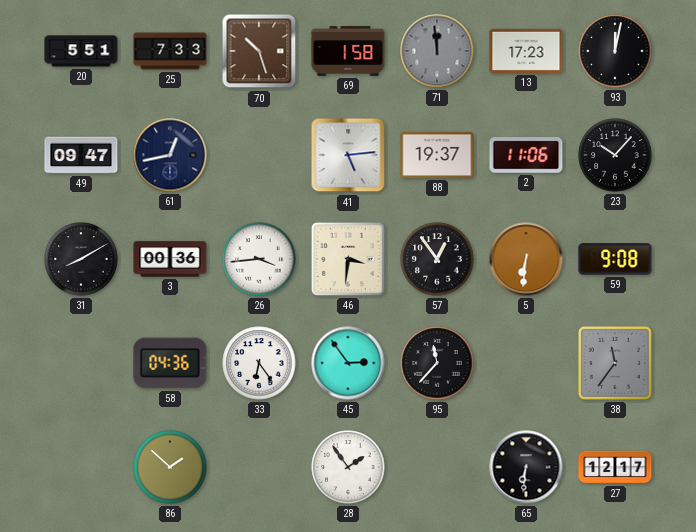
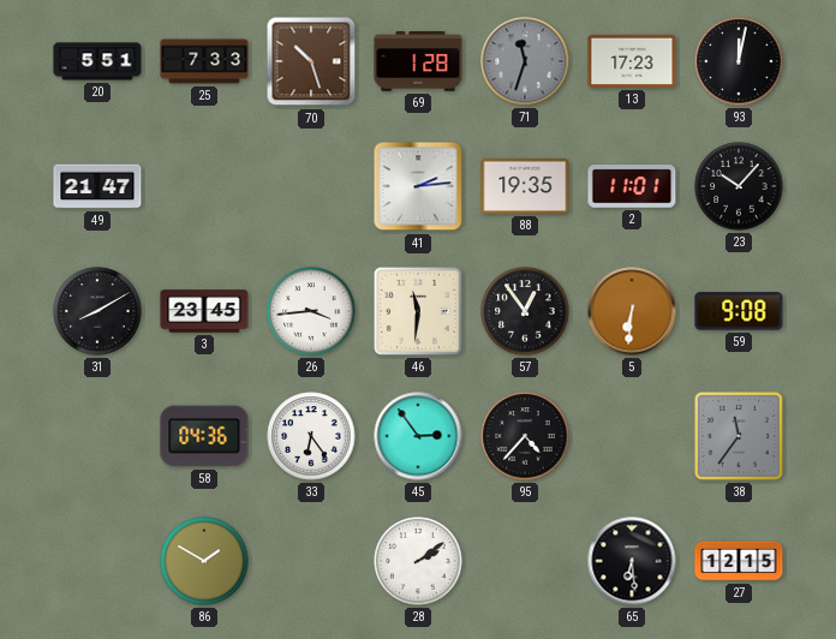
69: 1:58 -> 1:28
71: 11:59 -> 11:33
49: 09:47 -> 21:47
61: 12:43 -> none
41: 5:14 -> 2:14
88: 19:37 -> 19:35
2: 11:06 -> 11:01
3: 00:36 -> 23:45
46: 3:31 -> 11:31
95: 11:37 -> 4:37
86: 1:52 -> 1:50
28: 1:54 -> 2:09
65: 6:31 -> 6:29
27: 12:17 -> 12:15
